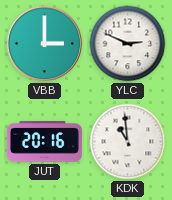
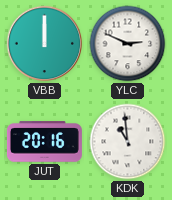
VBB: 3:00 -> 12:00
